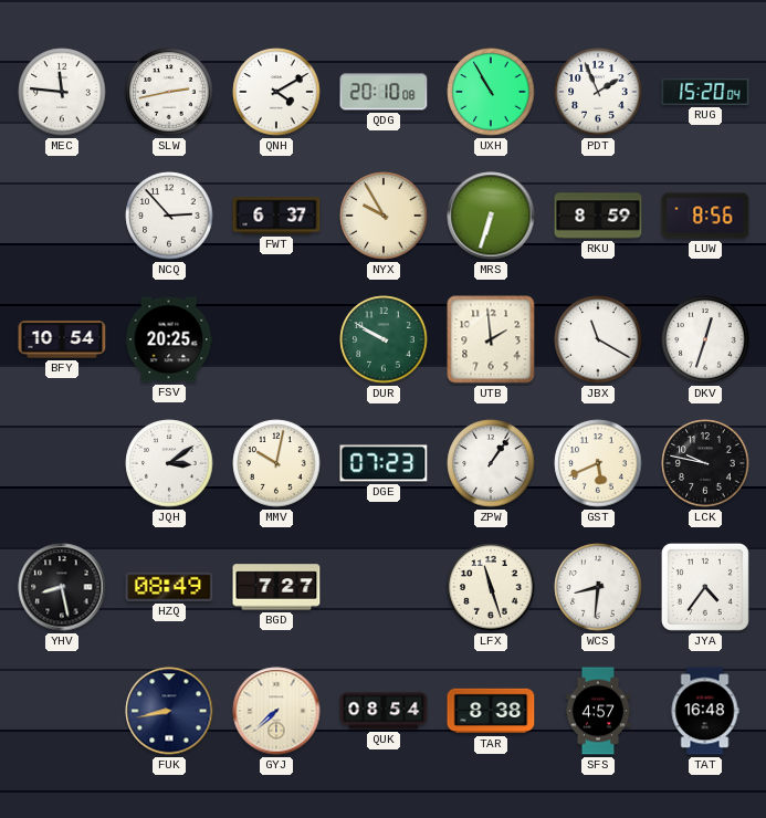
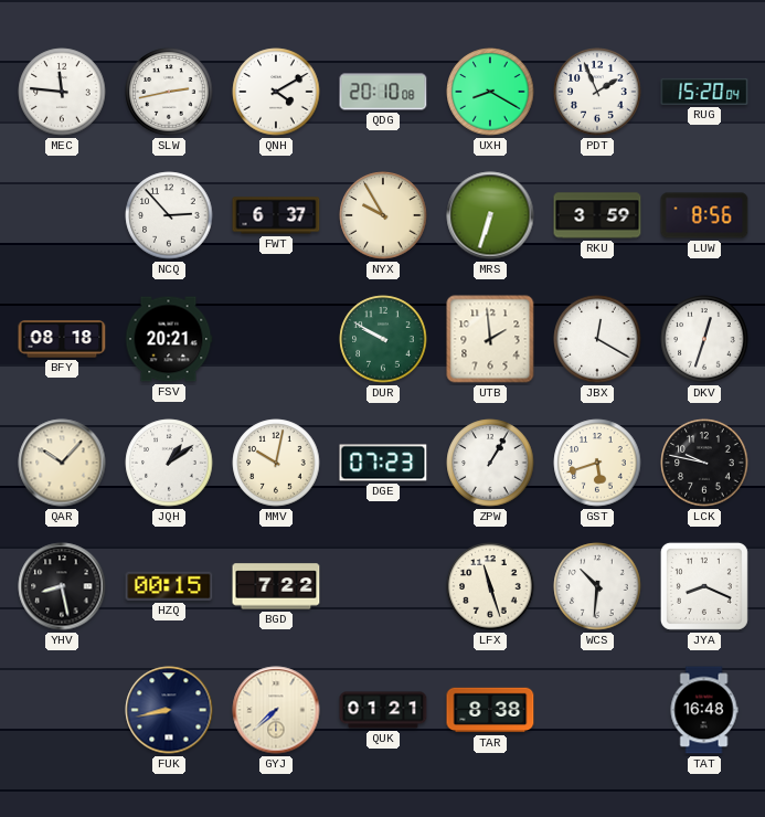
UXH: 10:55 -> 8:20
RKU: 8:59 -> 3:59
BFY: 10:54 -> 08:18
FSV: 20:25 -> 20:21
JBX: 11:20 -> 12:20
QAR: none -> 10:07
JQH: 3:09 -> 1:09
ZPW: 1:06 -> 1:05
GST: 5:41 -> 5:42
HZQ: 08:49 -> 00:15
BGD: 7:27 -> 7:22
WCS: 8:31 -> 10:31
JYA: 4:36 -> 8:19
QUK: 08:54 -> 01:21
SFS: 4:57 -> none
